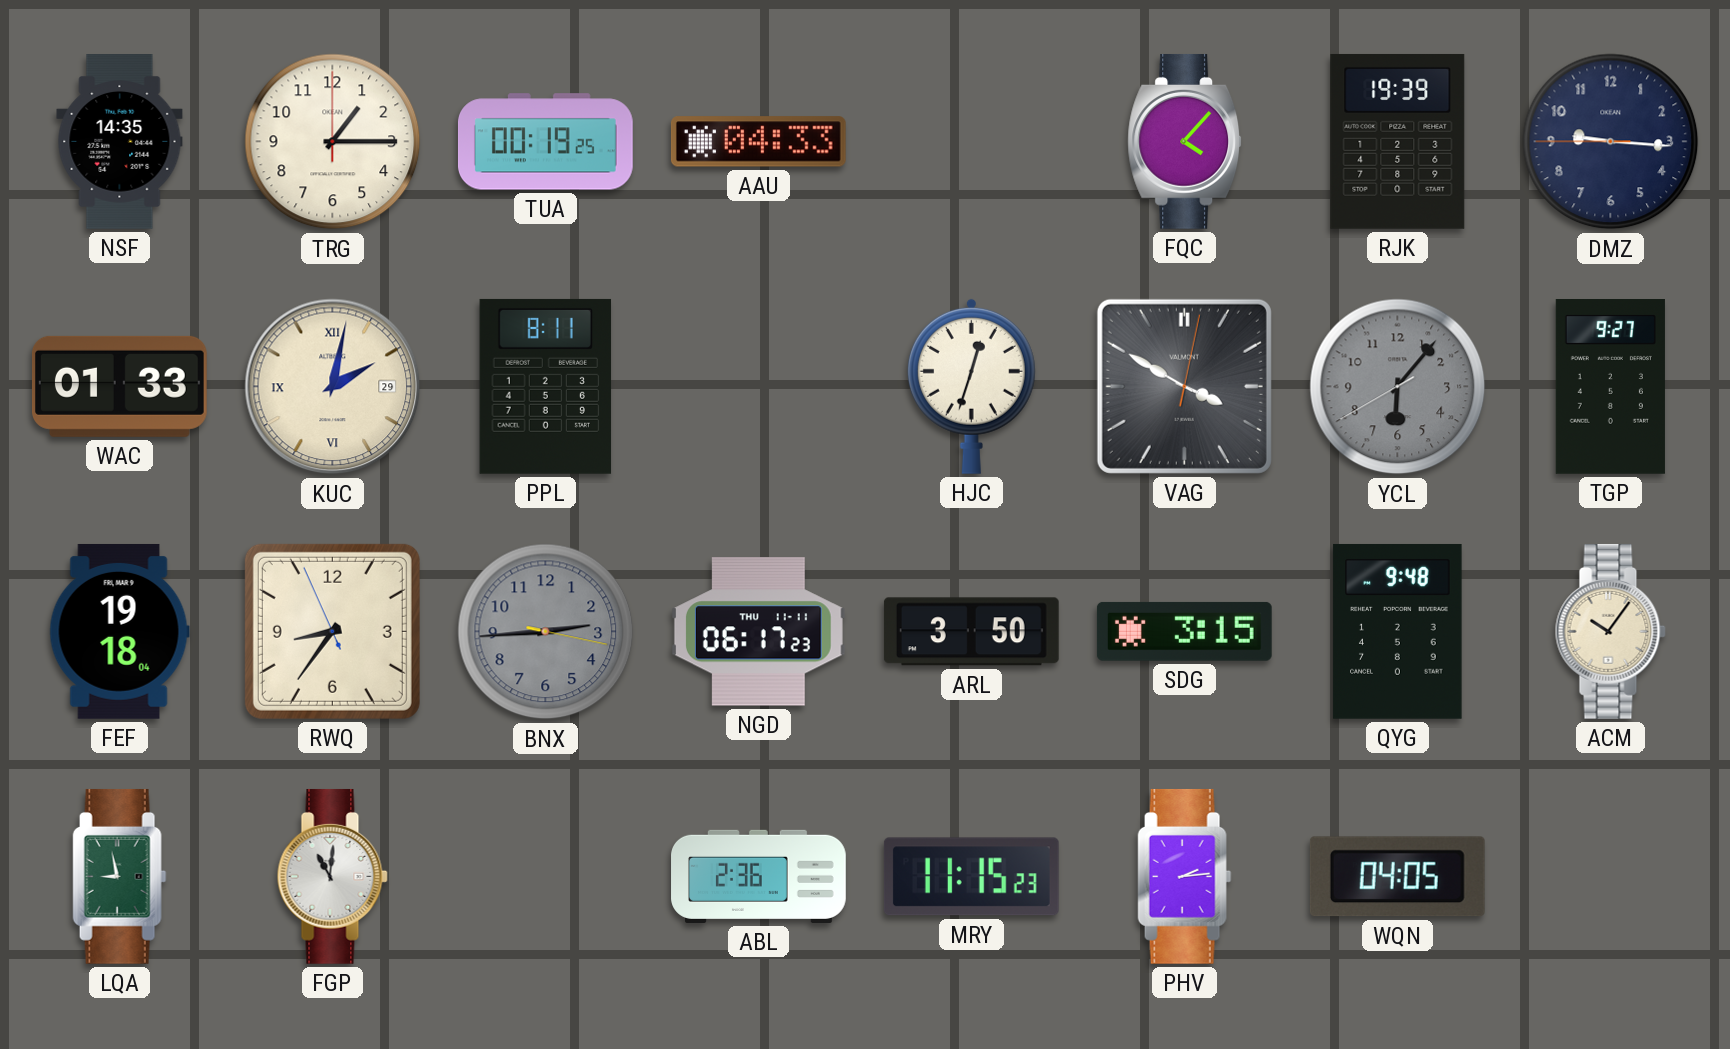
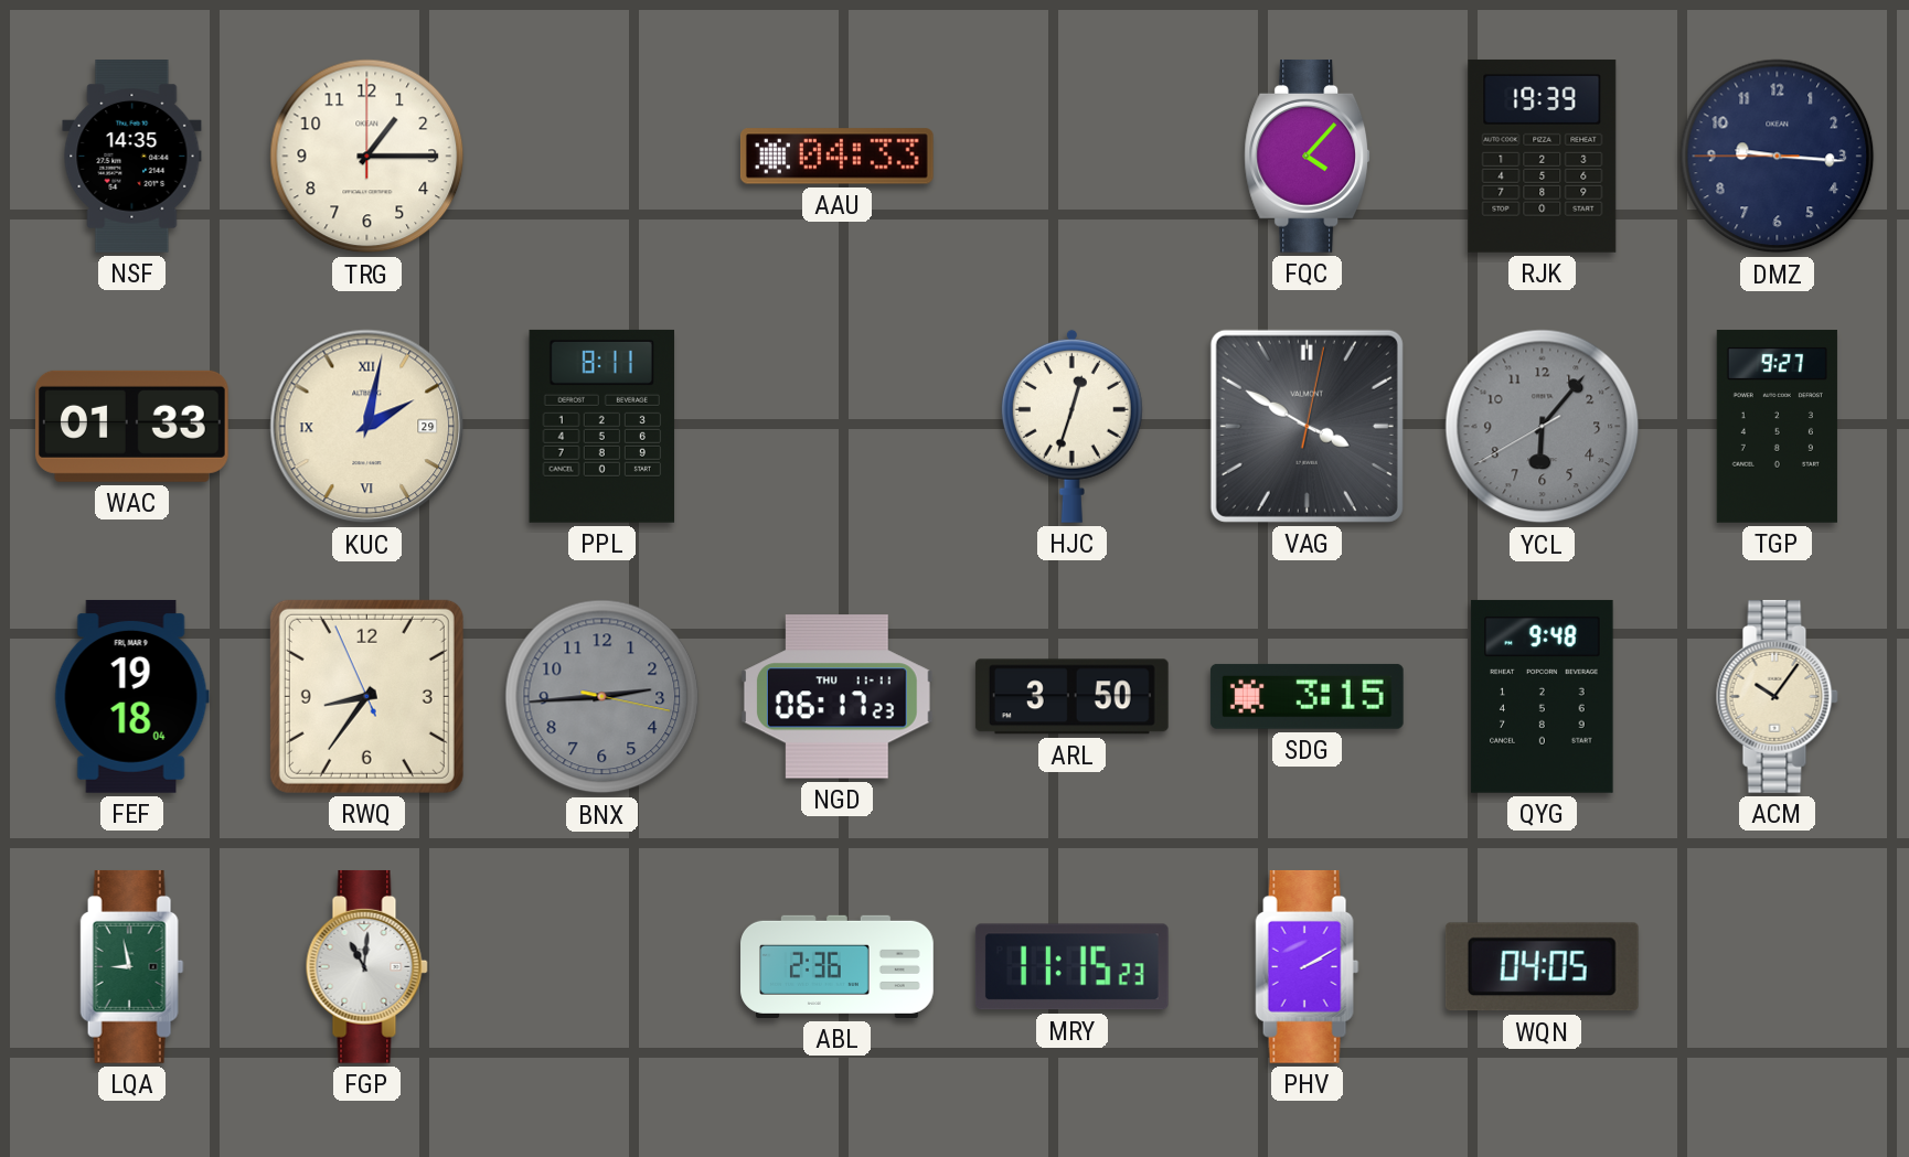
TUA: 00:19 -> none
PHV: 2:14 -> 2:10
